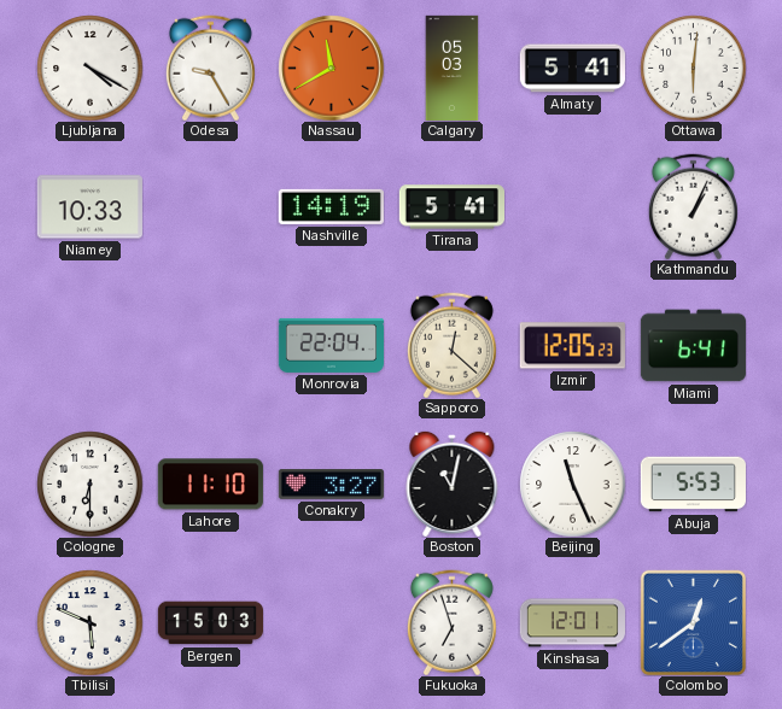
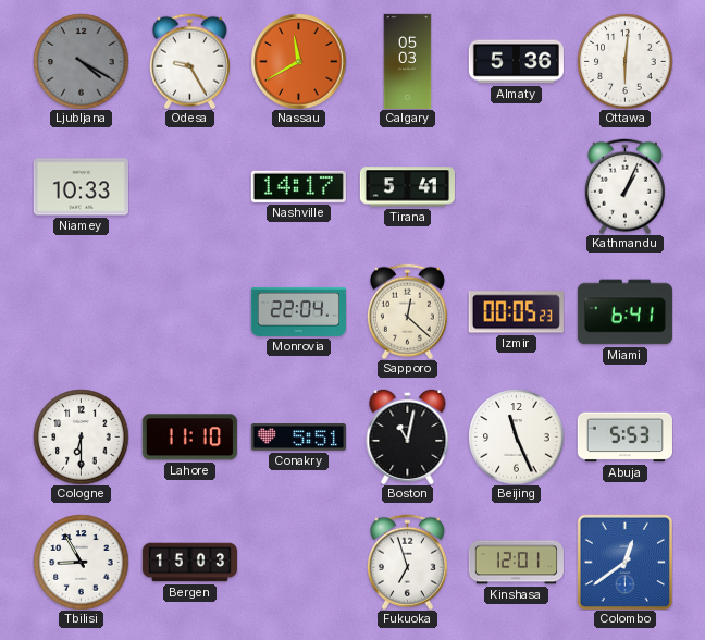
Ljubljana dial: white -> grey
Almaty: 5:41 -> 5:36
Nashville: 14:19 -> 14:17
Izmir: 12:05 -> 00:05
Conakry: 3:27 -> 5:51
Tbilisi: 5:49 -> 8:55
